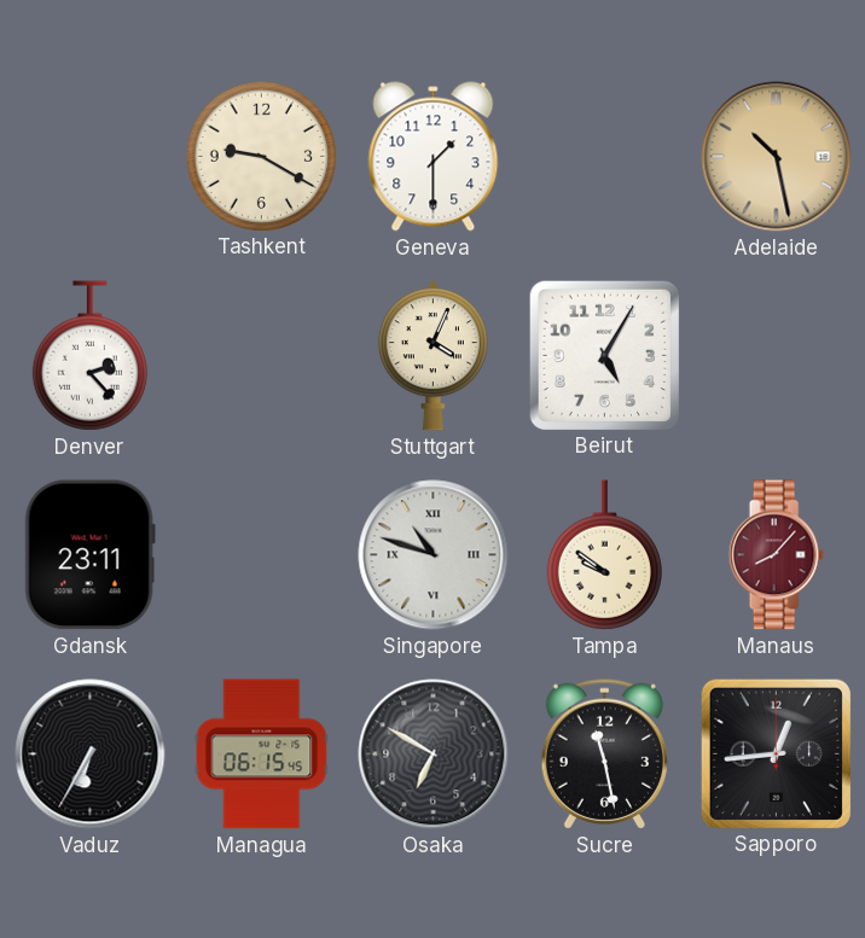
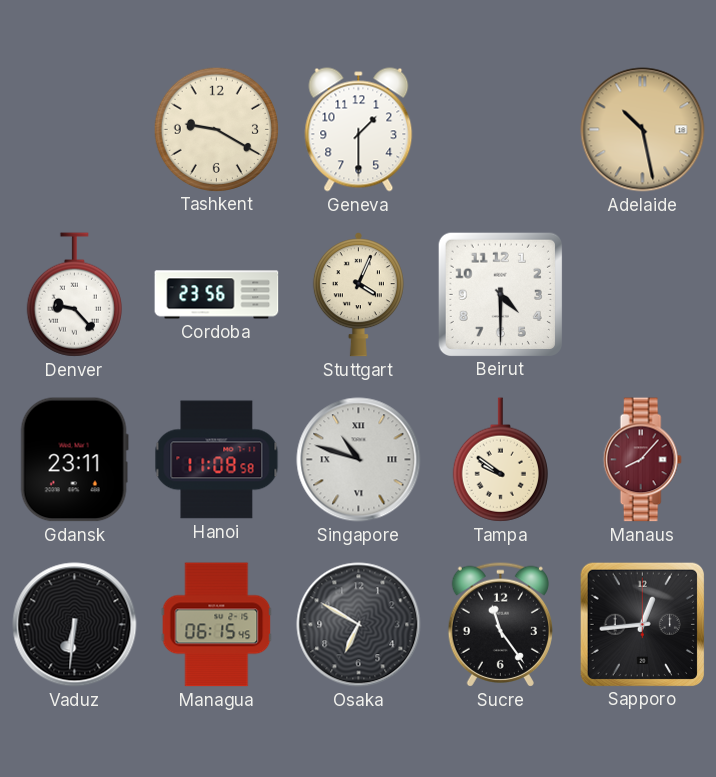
Denver: 2:23 -> 9:23
Cordoba: none -> 23:56
Beirut: 5:05 -> 4:30
Hanoi: none -> 11:08
Vaduz: 6:35 -> 6:31
Sucre: 11:28 -> 11:24
